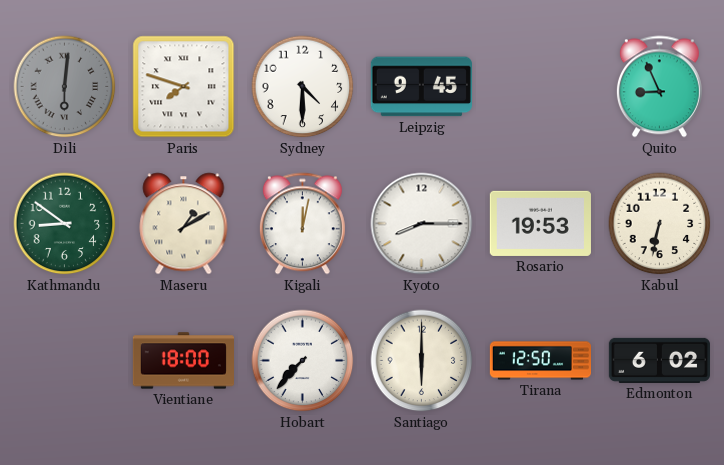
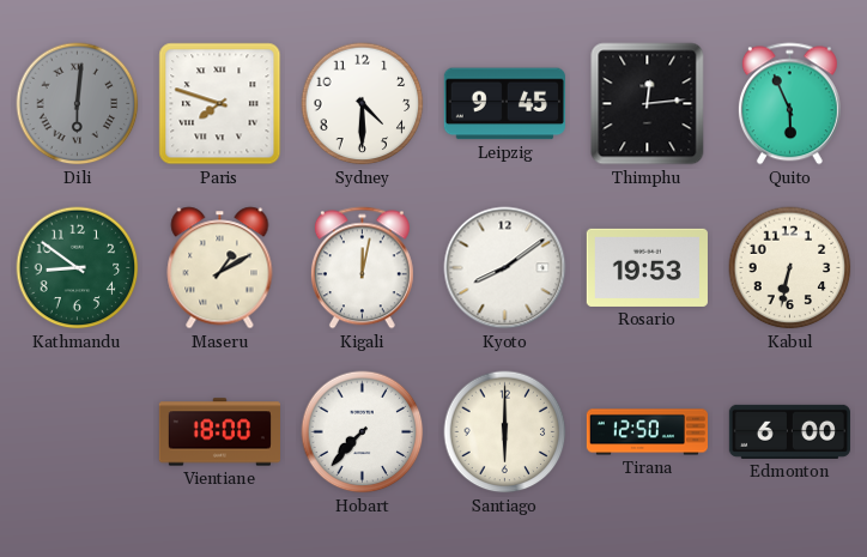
Thimphu: none -> 12:14
Quito: 8:56 -> 5:56
Kyoto: 8:15 -> 8:09
Edmonton: 6:02 -> 6:00
